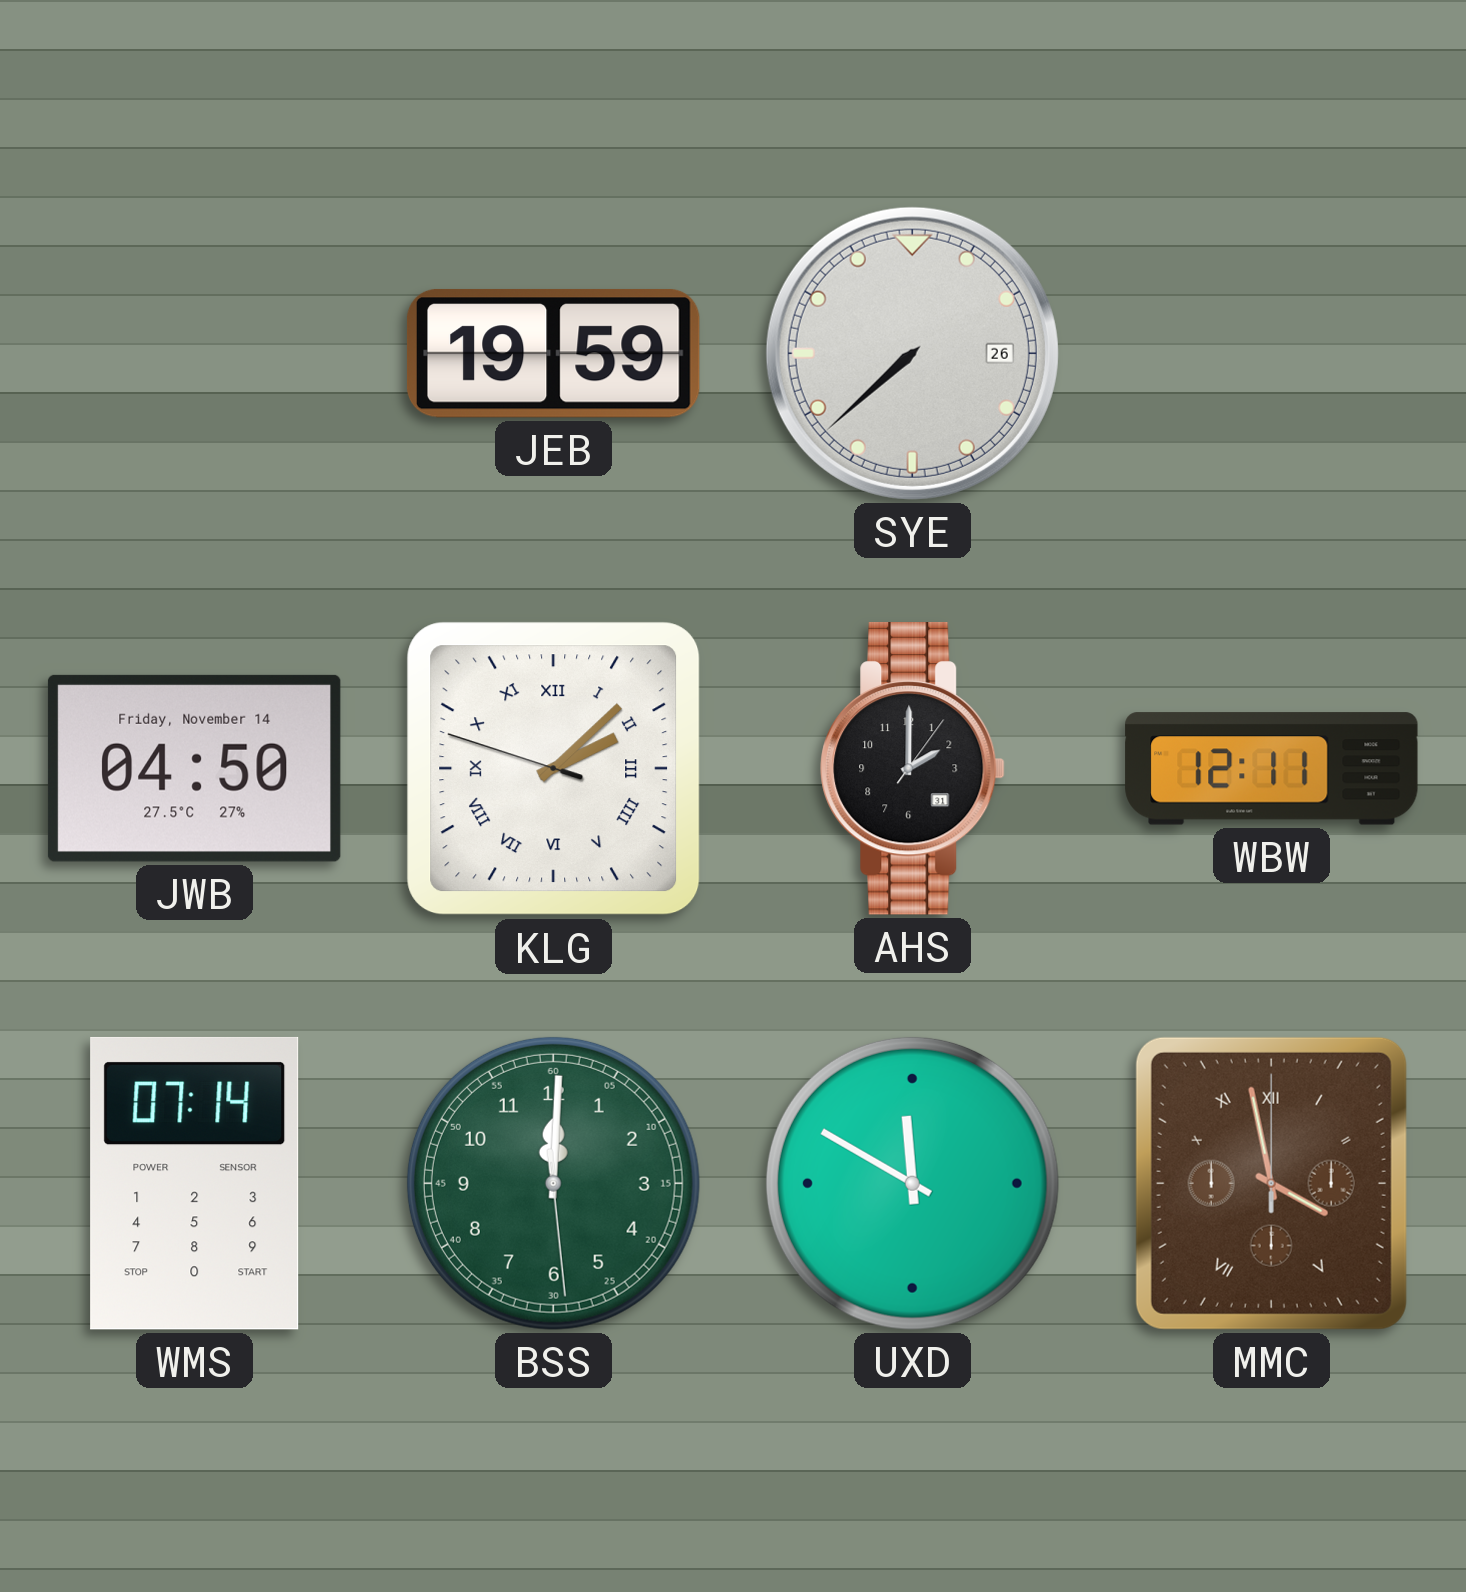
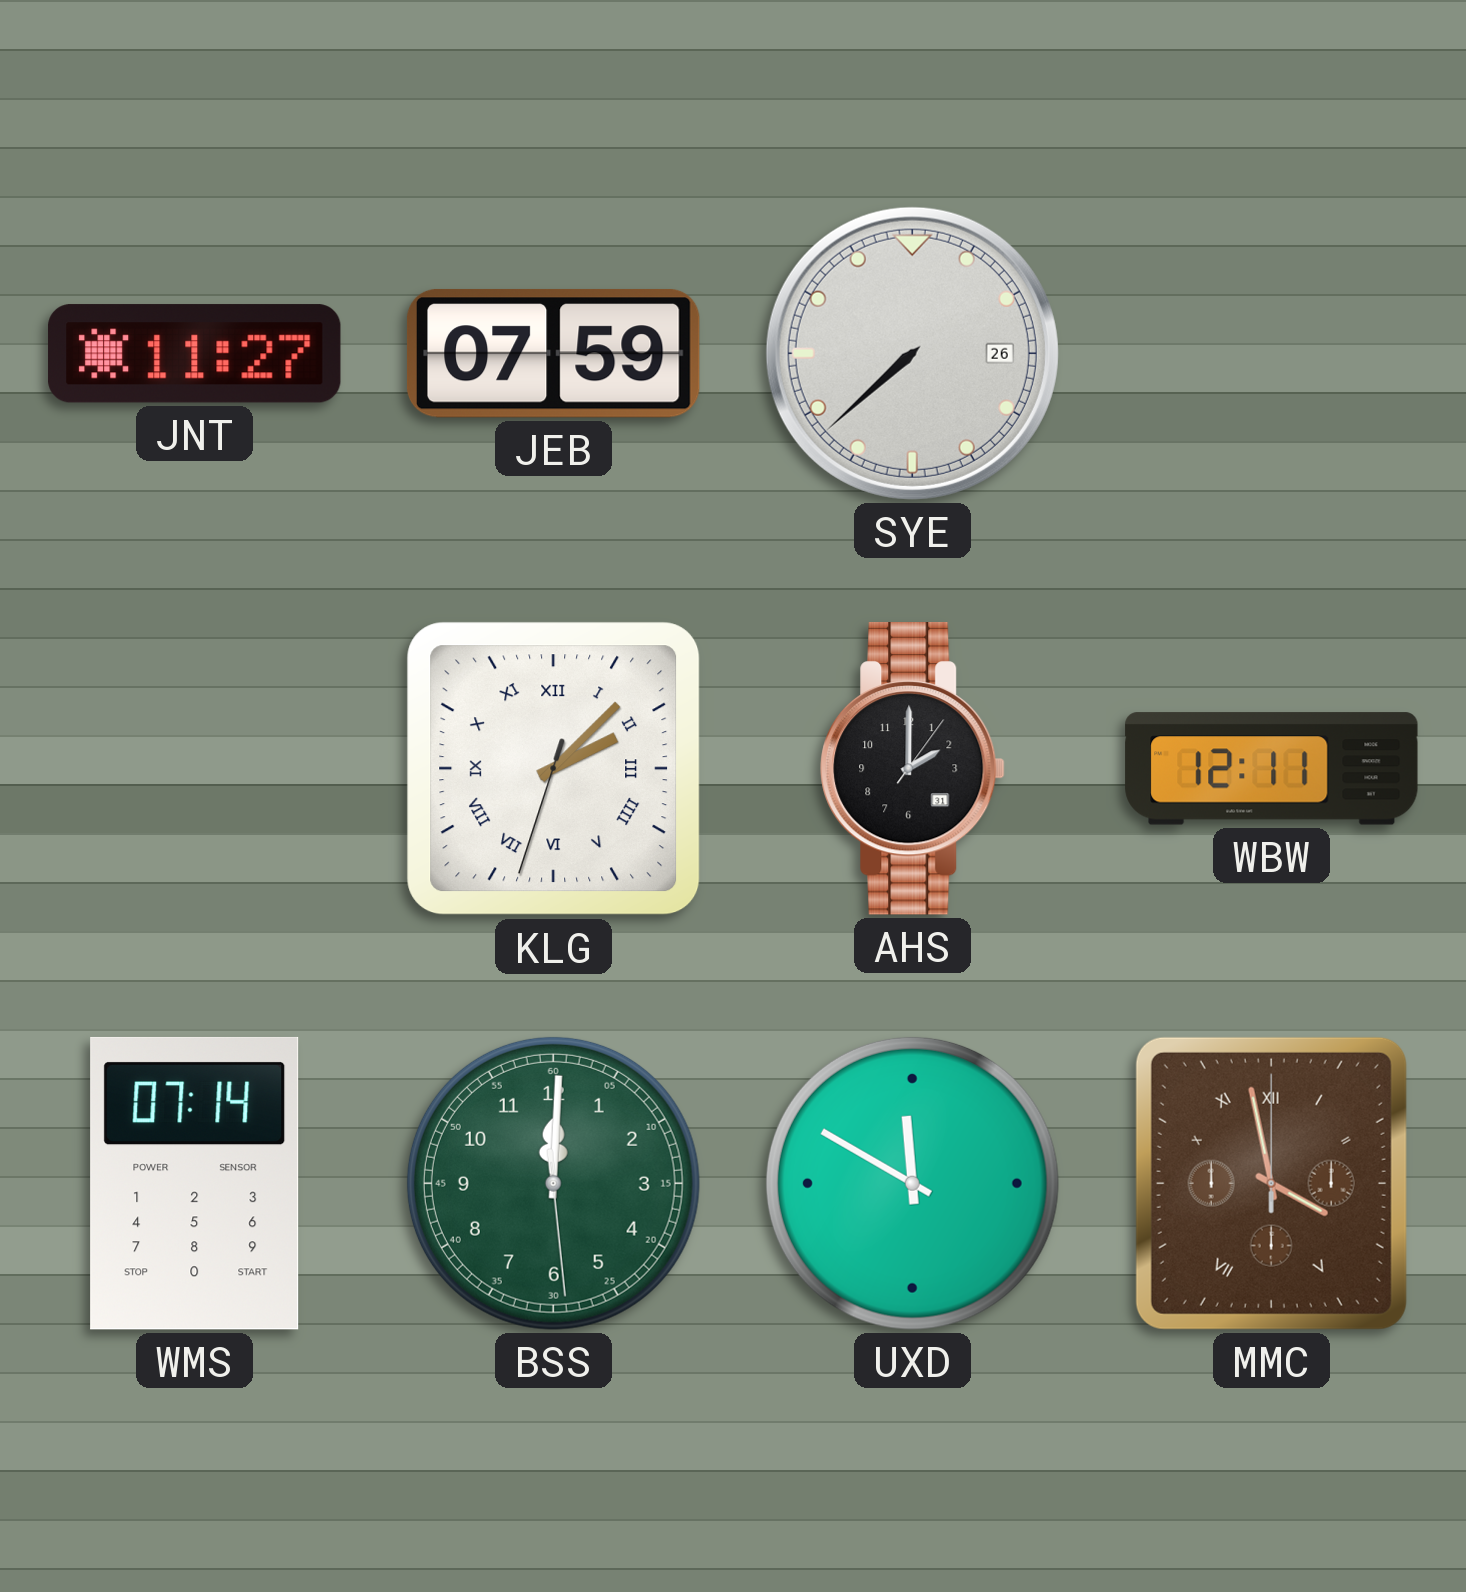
JNT: none -> 11:27
JEB: 19:59 -> 07:59
JWB: 04:50 -> none
KLG: 2:07:48 -> 2:07:33
